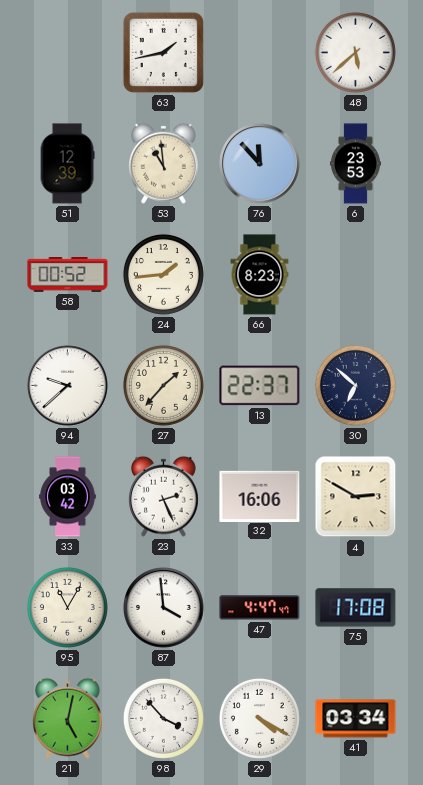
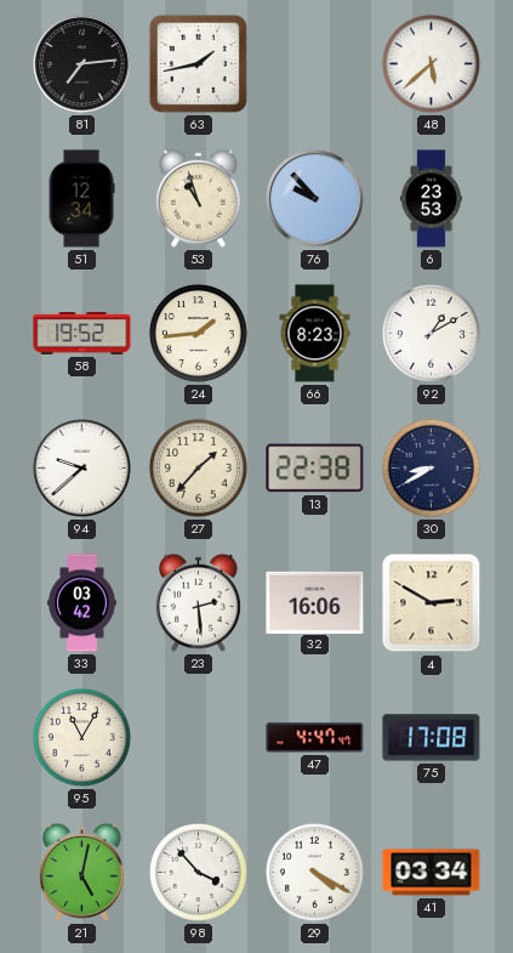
81: none -> 7:14
51: 12:39 -> 12:34
53: 10:59 -> 10:57
76: 11:53 -> 9:53
58: 00:52 -> 19:52
92: none -> 1:10
13: 22:37 -> 22:38
30: 6:52 -> 8:40
23: 2:26 -> 2:29
87: 3:59 -> none
